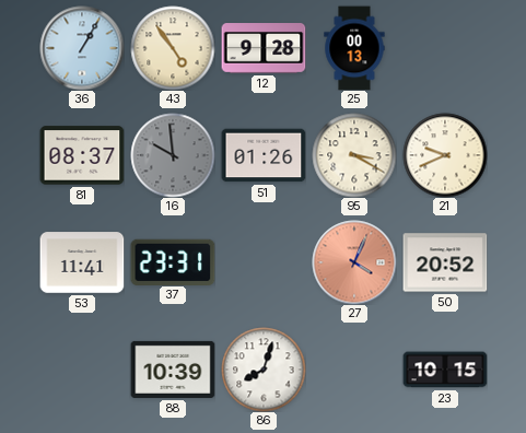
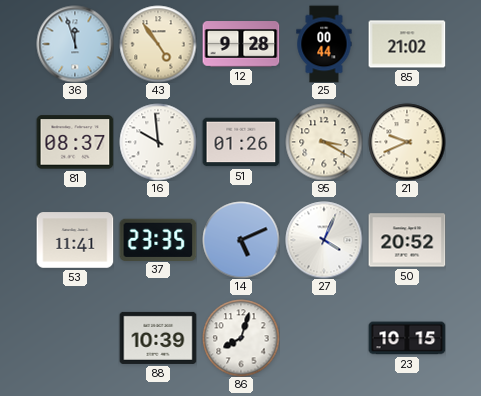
36: 1:05 -> 11:57
25: 00:13 -> 00:44
85: none -> 21:02
16 dial: grey -> white
37: 23:31 -> 23:35
14: none -> 5:11
27 dial: salmon -> white
